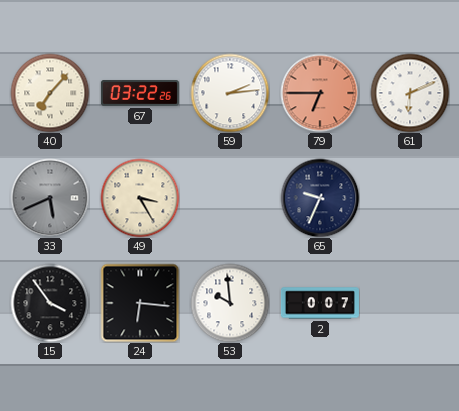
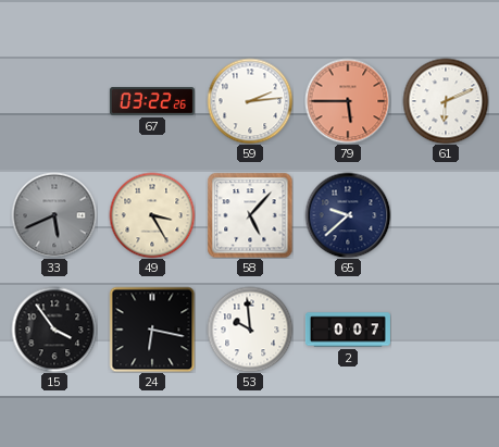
40: 7:07 -> none
79: 6:45 -> 5:45
58: none -> 5:07
65: 9:34 -> 9:38
24: 6:16 -> 6:17
